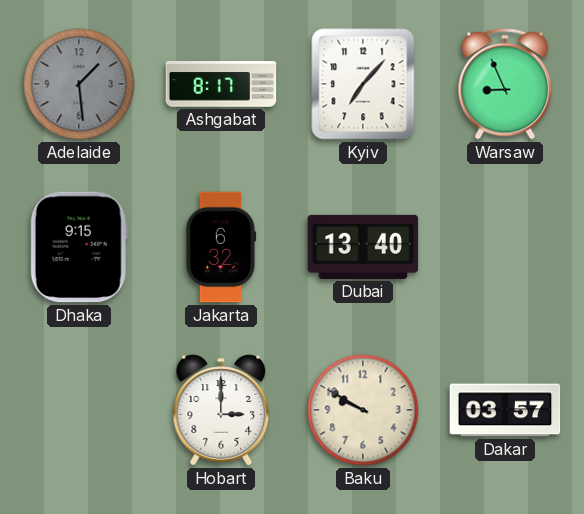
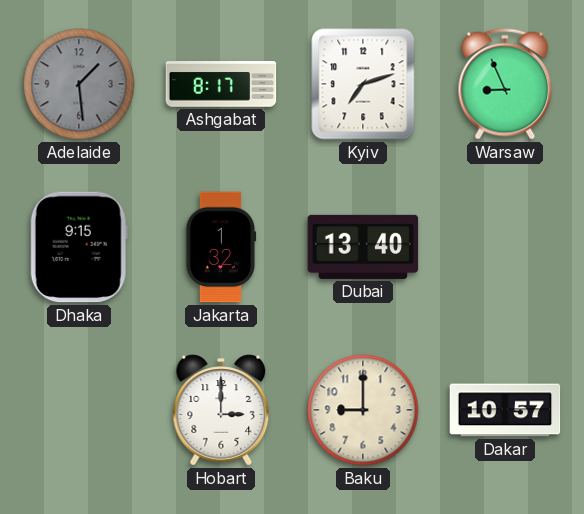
Kyiv: 7:07 -> 7:12
Jakarta: 6:32 -> 1:32
Baku: 9:50 -> 9:00
Dakar: 03:57 -> 10:57
